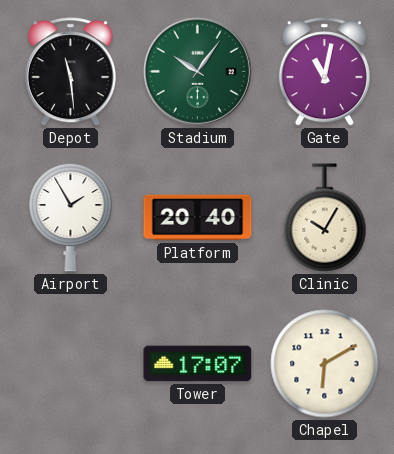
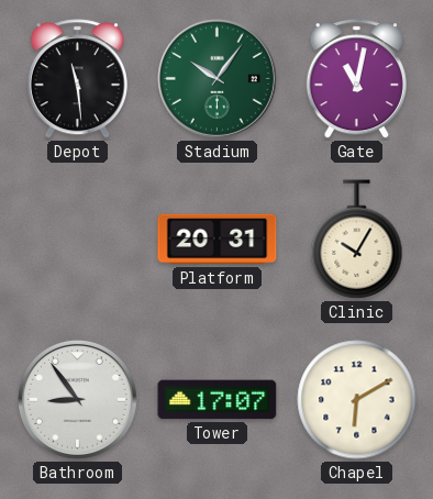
Airport: 1:55 -> none
Platform: 20:40 -> 20:31
Bathroom: none -> 8:54
